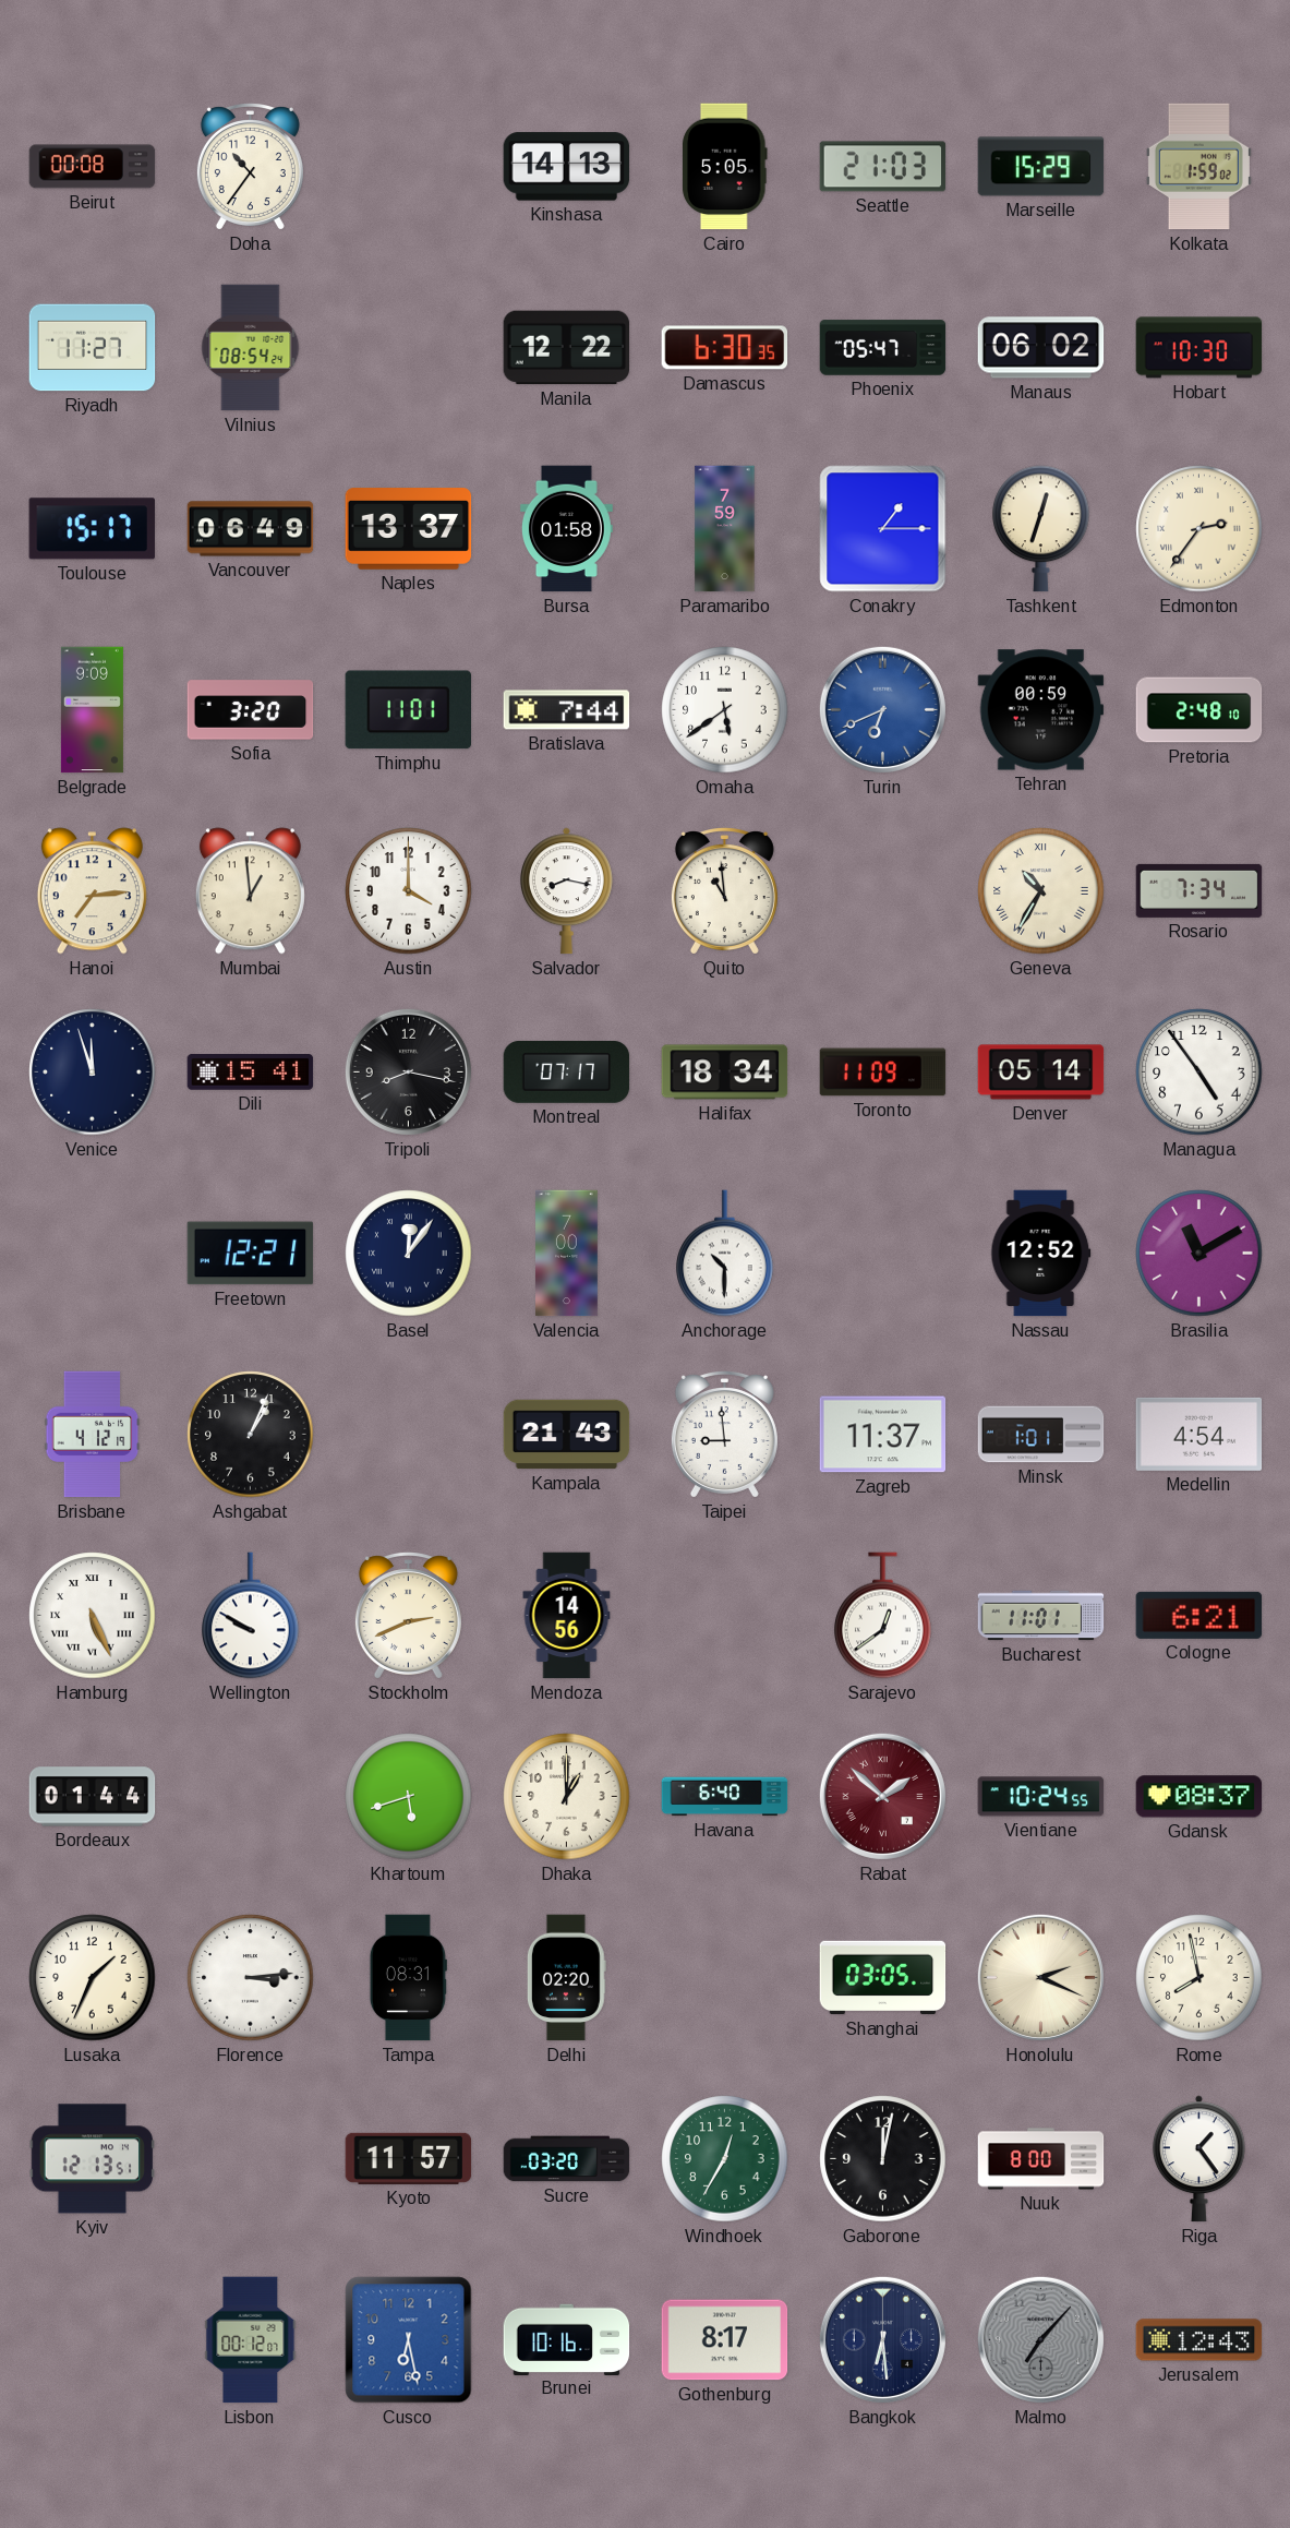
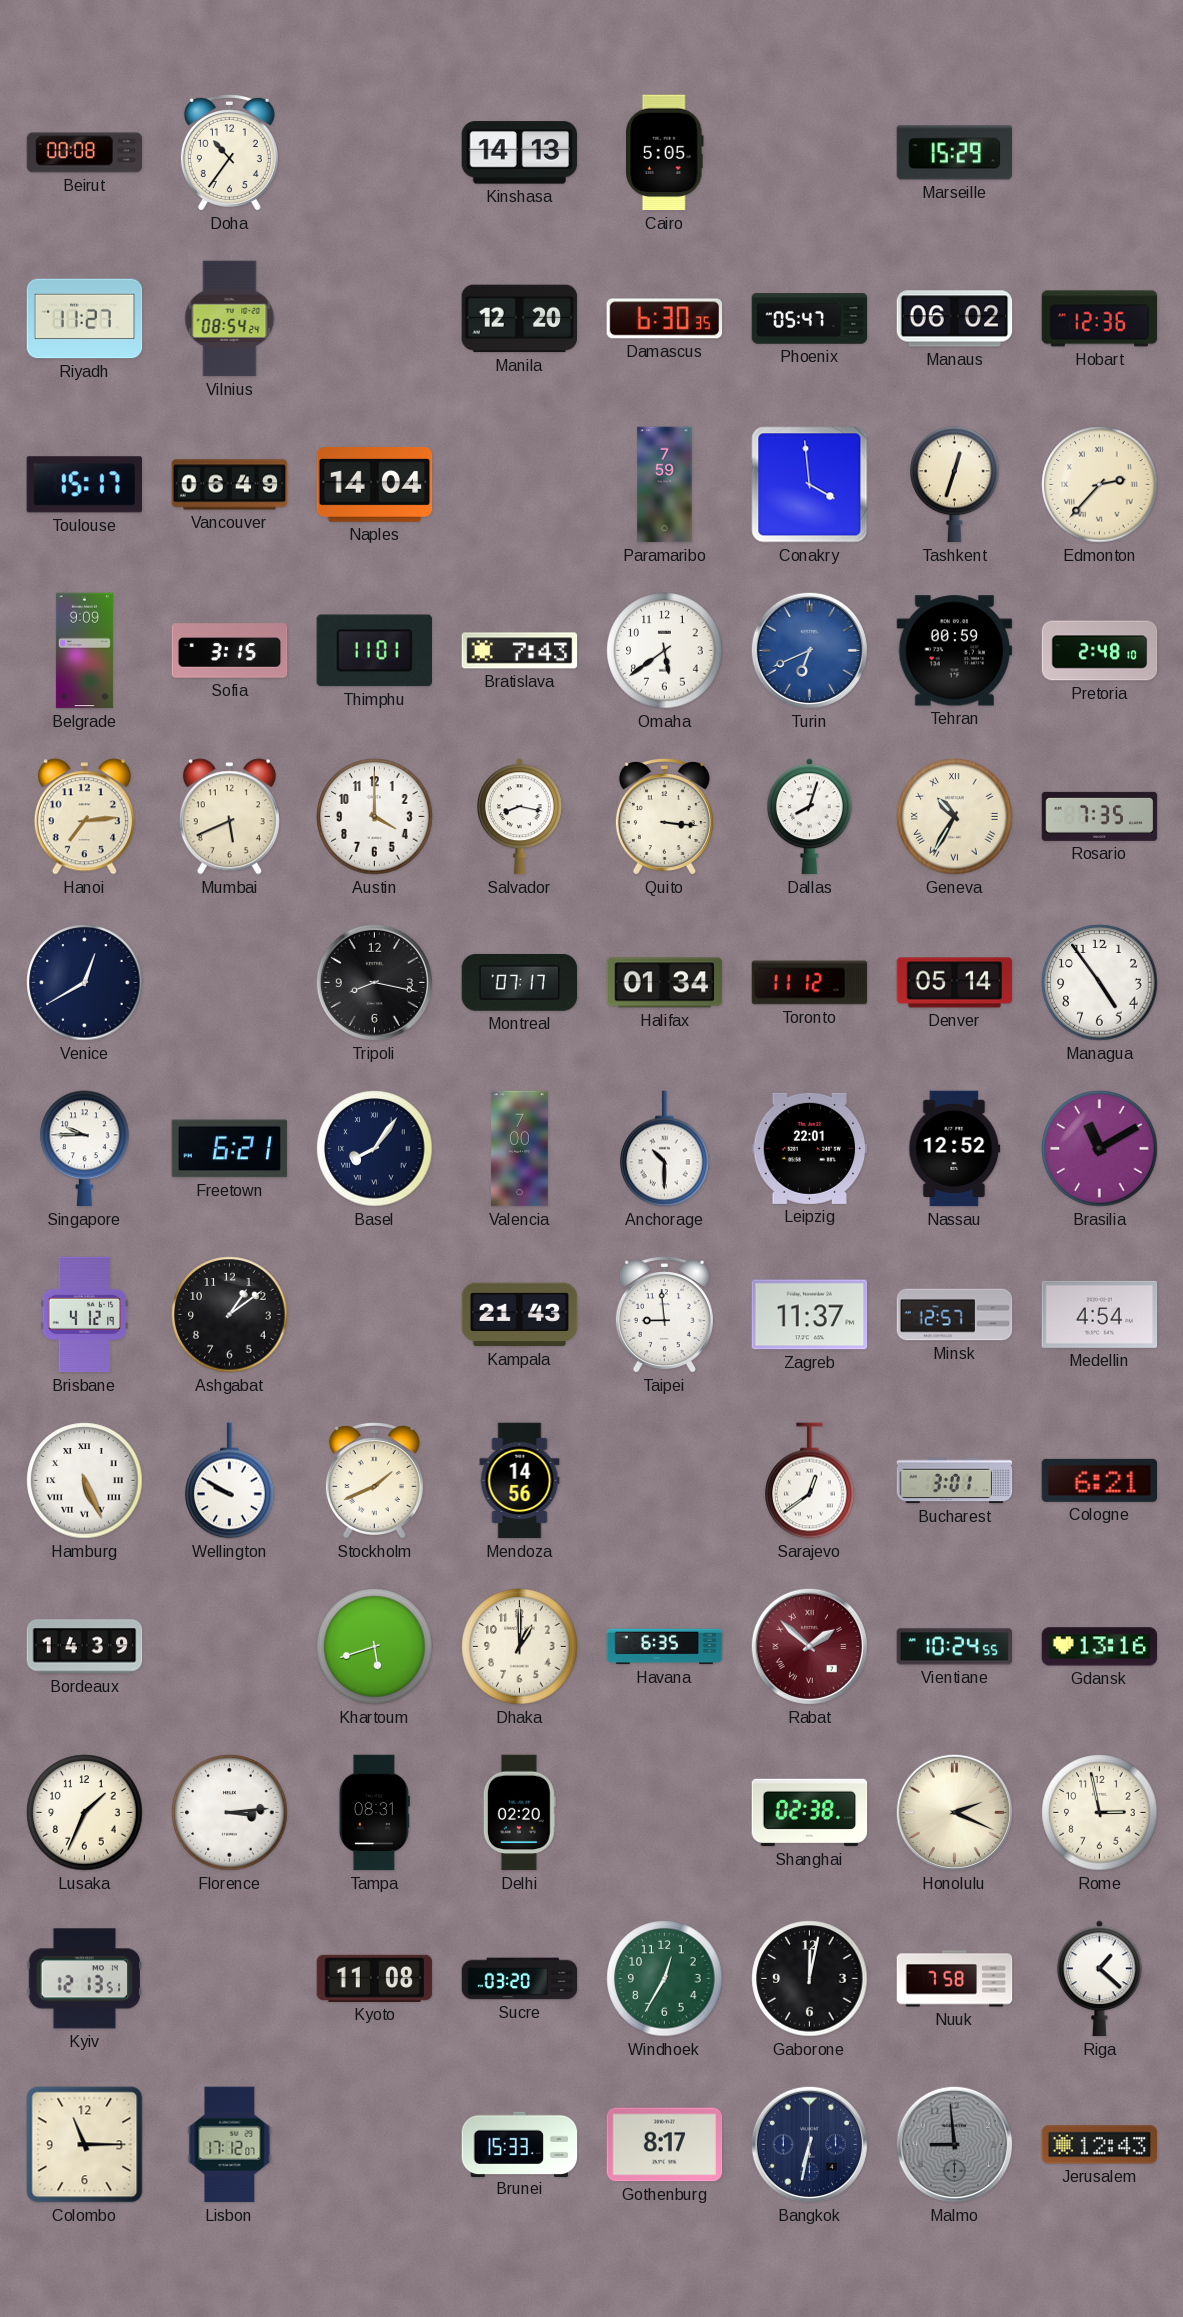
Seattle: 21:03 -> none
Kolkata: 1:59 -> none
Manila: 12:22 -> 12:20
Hobart: 10:30 -> 12:36
Naples: 13:37 -> 14:04
Bursa: 01:58 -> none
Conakry: 1:15 -> 3:59
Edmonton: 2:36 -> 2:37
Sofia: 3:20 -> 3:15
Bratislava: 7:44 -> 7:43
Mumbai: 12:59 -> 5:41
Quito: 10:59 -> 3:16
Dallas: none -> 8:03
Rosario: 7:34 -> 7:35
Venice: 11:57 -> 12:40
Dili: 15:41 -> none
Halifax: 18:34 -> 01:34
Toronto: 11:09 -> 11:12
Singapore: none -> 9:45
Freetown: 12:21 -> 6:21
Basel: 12:06 -> 8:06
Leipzig: none -> 22:01
Ashgabat: 1:04 -> 1:09
Minsk: 1:01 -> 12:57
Stockholm: 2:41 -> 1:41
Bucharest: 11:01 -> 3:01
Bordeaux: 01:44 -> 14:39
Havana: 6:40 -> 6:35
Gdansk: 08:37 -> 13:16
Shanghai: 03:05 -> 02:38
Rome: 7:58 -> 2:58
Kyoto: 11:57 -> 11:08
Nuuk: 8:00 -> 7:58
Riga: 1:24 -> 1:22
Colombo: none -> 11:15
Lisbon: 00:12 -> 17:12
Cusco: 6:28 -> none
Brunei: 10:16 -> 15:33
Bangkok: 6:29 -> 6:32
Malmo: 7:07 -> 8:59
